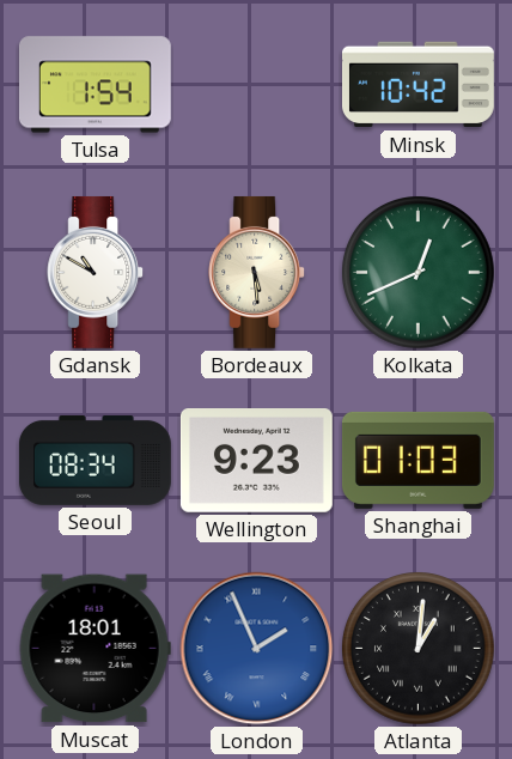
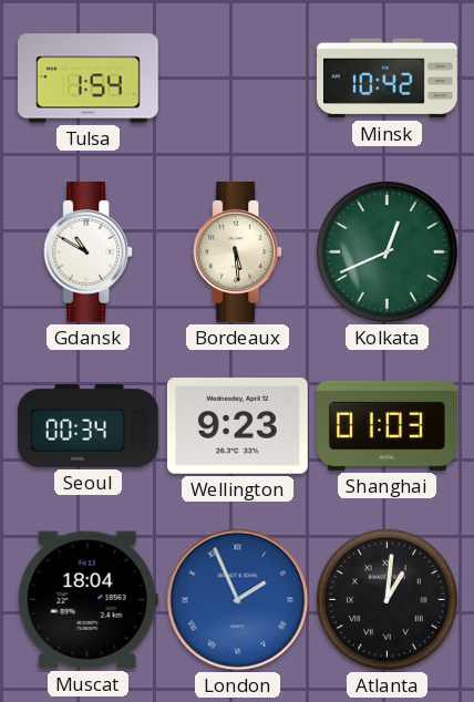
Seoul: 08:34 -> 00:34
Muscat: 18:01 -> 18:04
